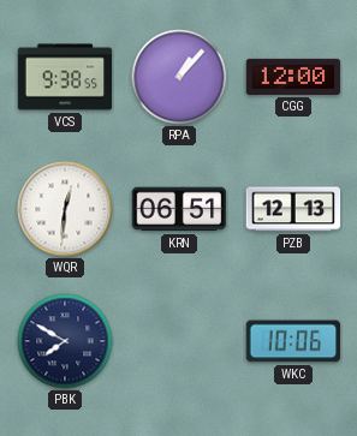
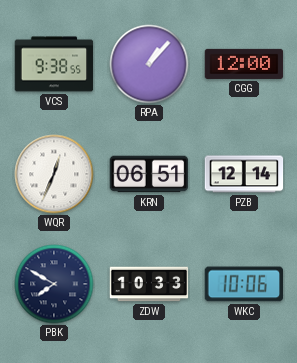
WQR: 12:31 -> 12:34
PZB: 12:13 -> 12:14
ZDW: none -> 10:33
